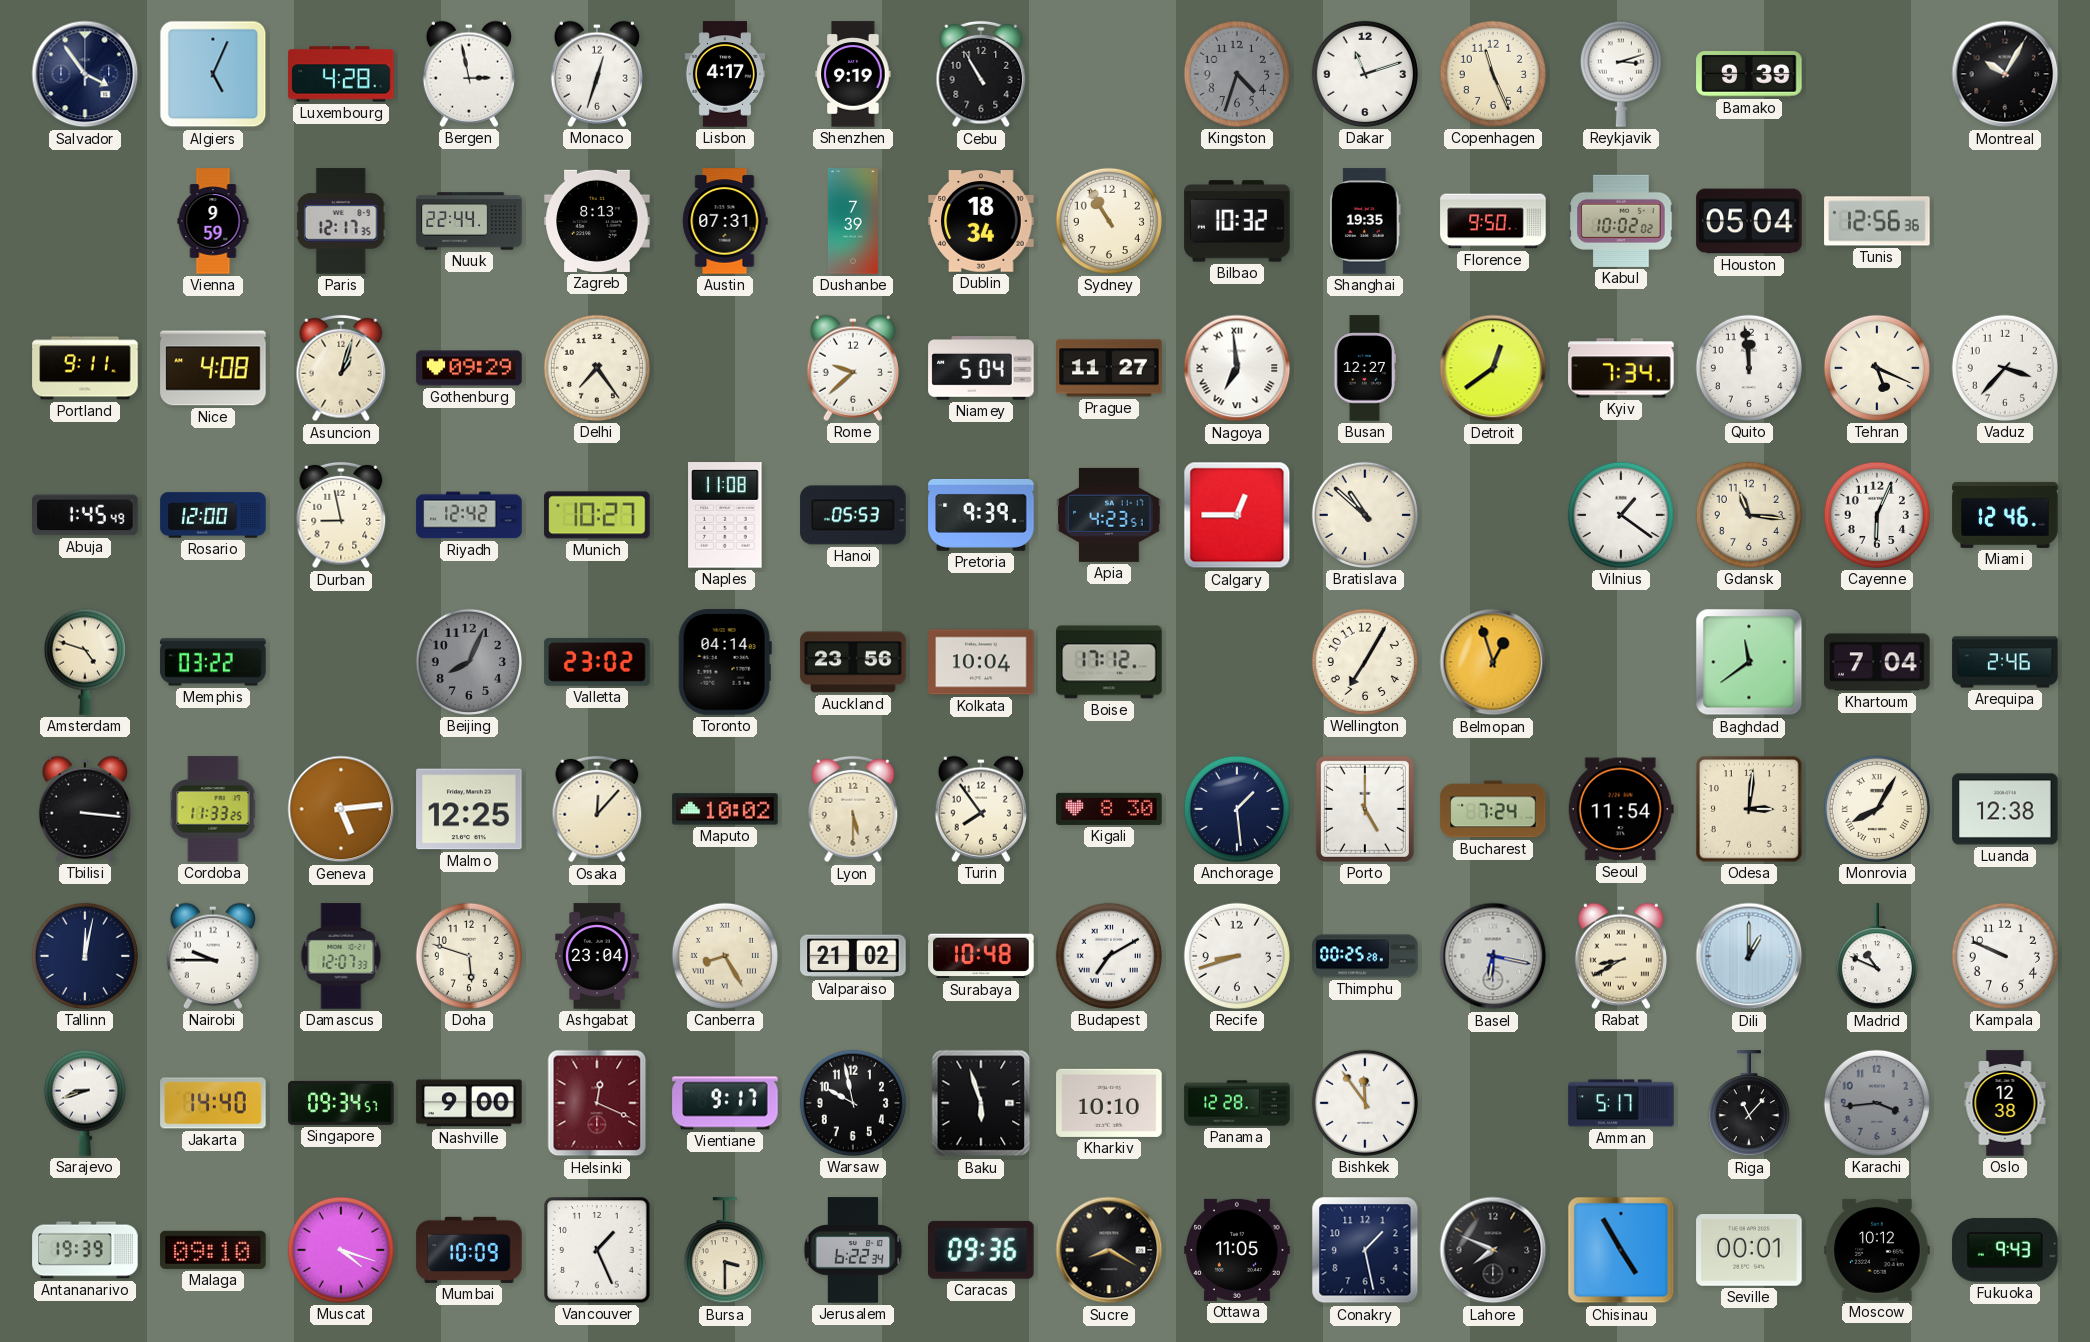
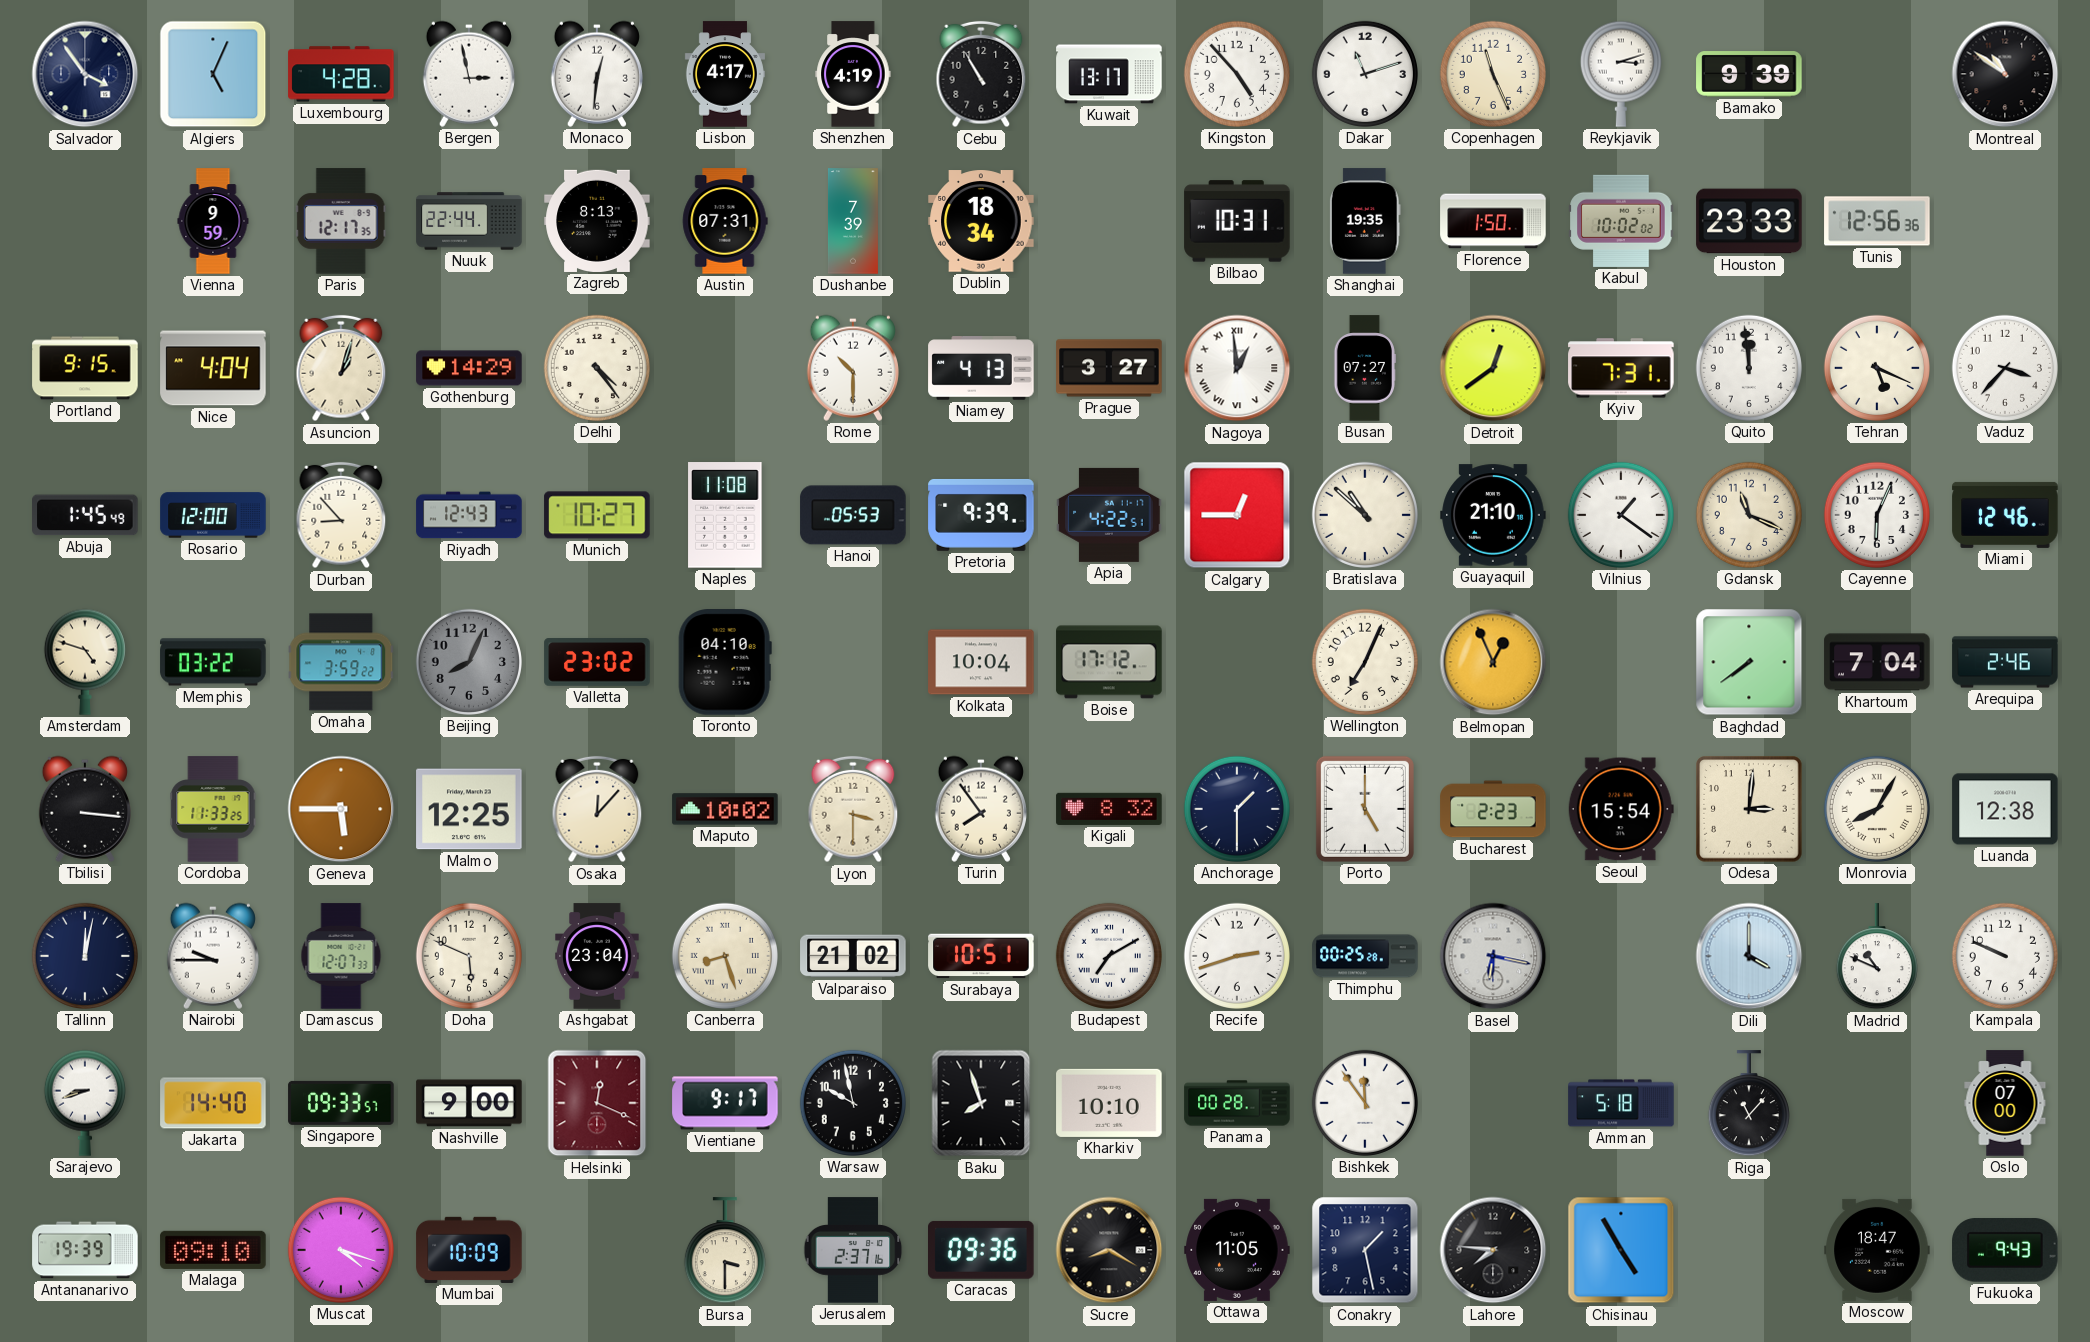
Monaco: 12:33 -> 12:31
Shenzhen: 9:19 -> 4:19
Kuwait: none -> 13:17
Kingston: 4:33 -> 4:53
Kingston dial: grey -> white
Montreal: 10:05 -> 10:51
Sydney: 10:55 -> none
Bilbao: 10:32 -> 10:31
Florence: 9:50 -> 1:50
Houston: 05:04 -> 23:33
Portland: 9:11 -> 9:15
Nice: 4:08 -> 4:04
Gothenburg: 09:29 -> 14:29
Delhi: 7:24 -> 4:24
Rome: 9:38 -> 10:30
Niamey: 5:04 -> 4:13
Prague: 11:27 -> 3:27
Nagoya: 6:59 -> 12:59
Busan: 12:27 -> 07:27
Kyiv: 7:34 -> 7:31
Durban: 8:58 -> 8:53
Riyadh: 12:42 -> 12:43
Apia: 4:23 -> 4:22
Guayaquil: none -> 21:10
Gdansk: 11:16 -> 11:19
Omaha: none -> 3:59
Toronto: 04:14 -> 04:10
Auckland: 23:56 -> none
Wellington: 7:05 -> 7:04
Belmopan: 12:57 -> 12:56
Baghdad: 11:39 -> 7:39
Geneva: 5:14 -> 5:45
Lyon: 5:30 -> 3:30
Kigali: 8:30 -> 8:32
Anchorage: 1:29 -> 1:30
Bucharest: 7:24 -> 2:23
Seoul: 11:54 -> 15:54
Doha: 5:48 -> 5:49
Canberra: 8:25 -> 8:27
Surabaya: 10:48 -> 10:51
Recife: 8:42 -> 2:42
Rabat: 8:40 -> none
Dili: 1:00 -> 4:00
Singapore: 09:34 -> 09:33
Baku: 5:57 -> 7:57
Panama: 12:28 -> 00:28
Amman: 5:17 -> 5:18
Karachi: 3:44 -> none
Oslo: 12:38 -> 07:00
Vancouver: 1:26 -> none
Jerusalem: 6:22 -> 2:37
Lahore: 7:49 -> 7:46
Seville: 00:01 -> none
Moscow: 10:12 -> 18:47
